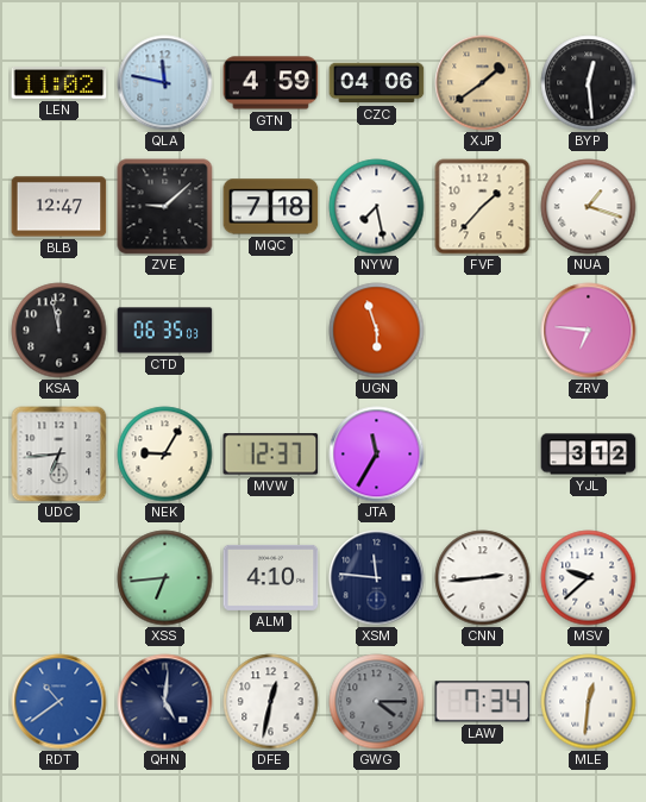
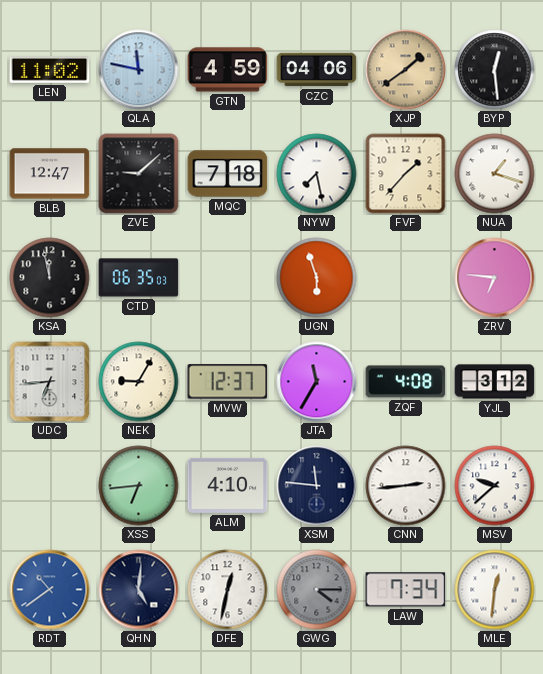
ZQF: none -> 4:08
